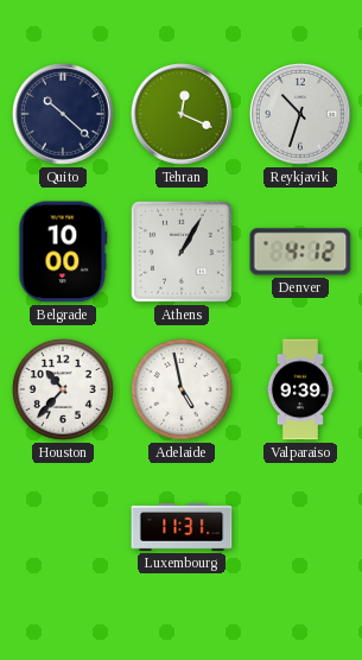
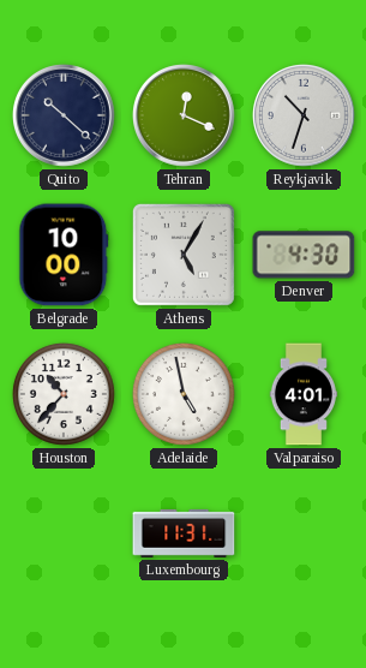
Athens: 1:05 -> 5:05
Denver: 4:12 -> 4:30
Valparaiso: 9:39 -> 4:01
